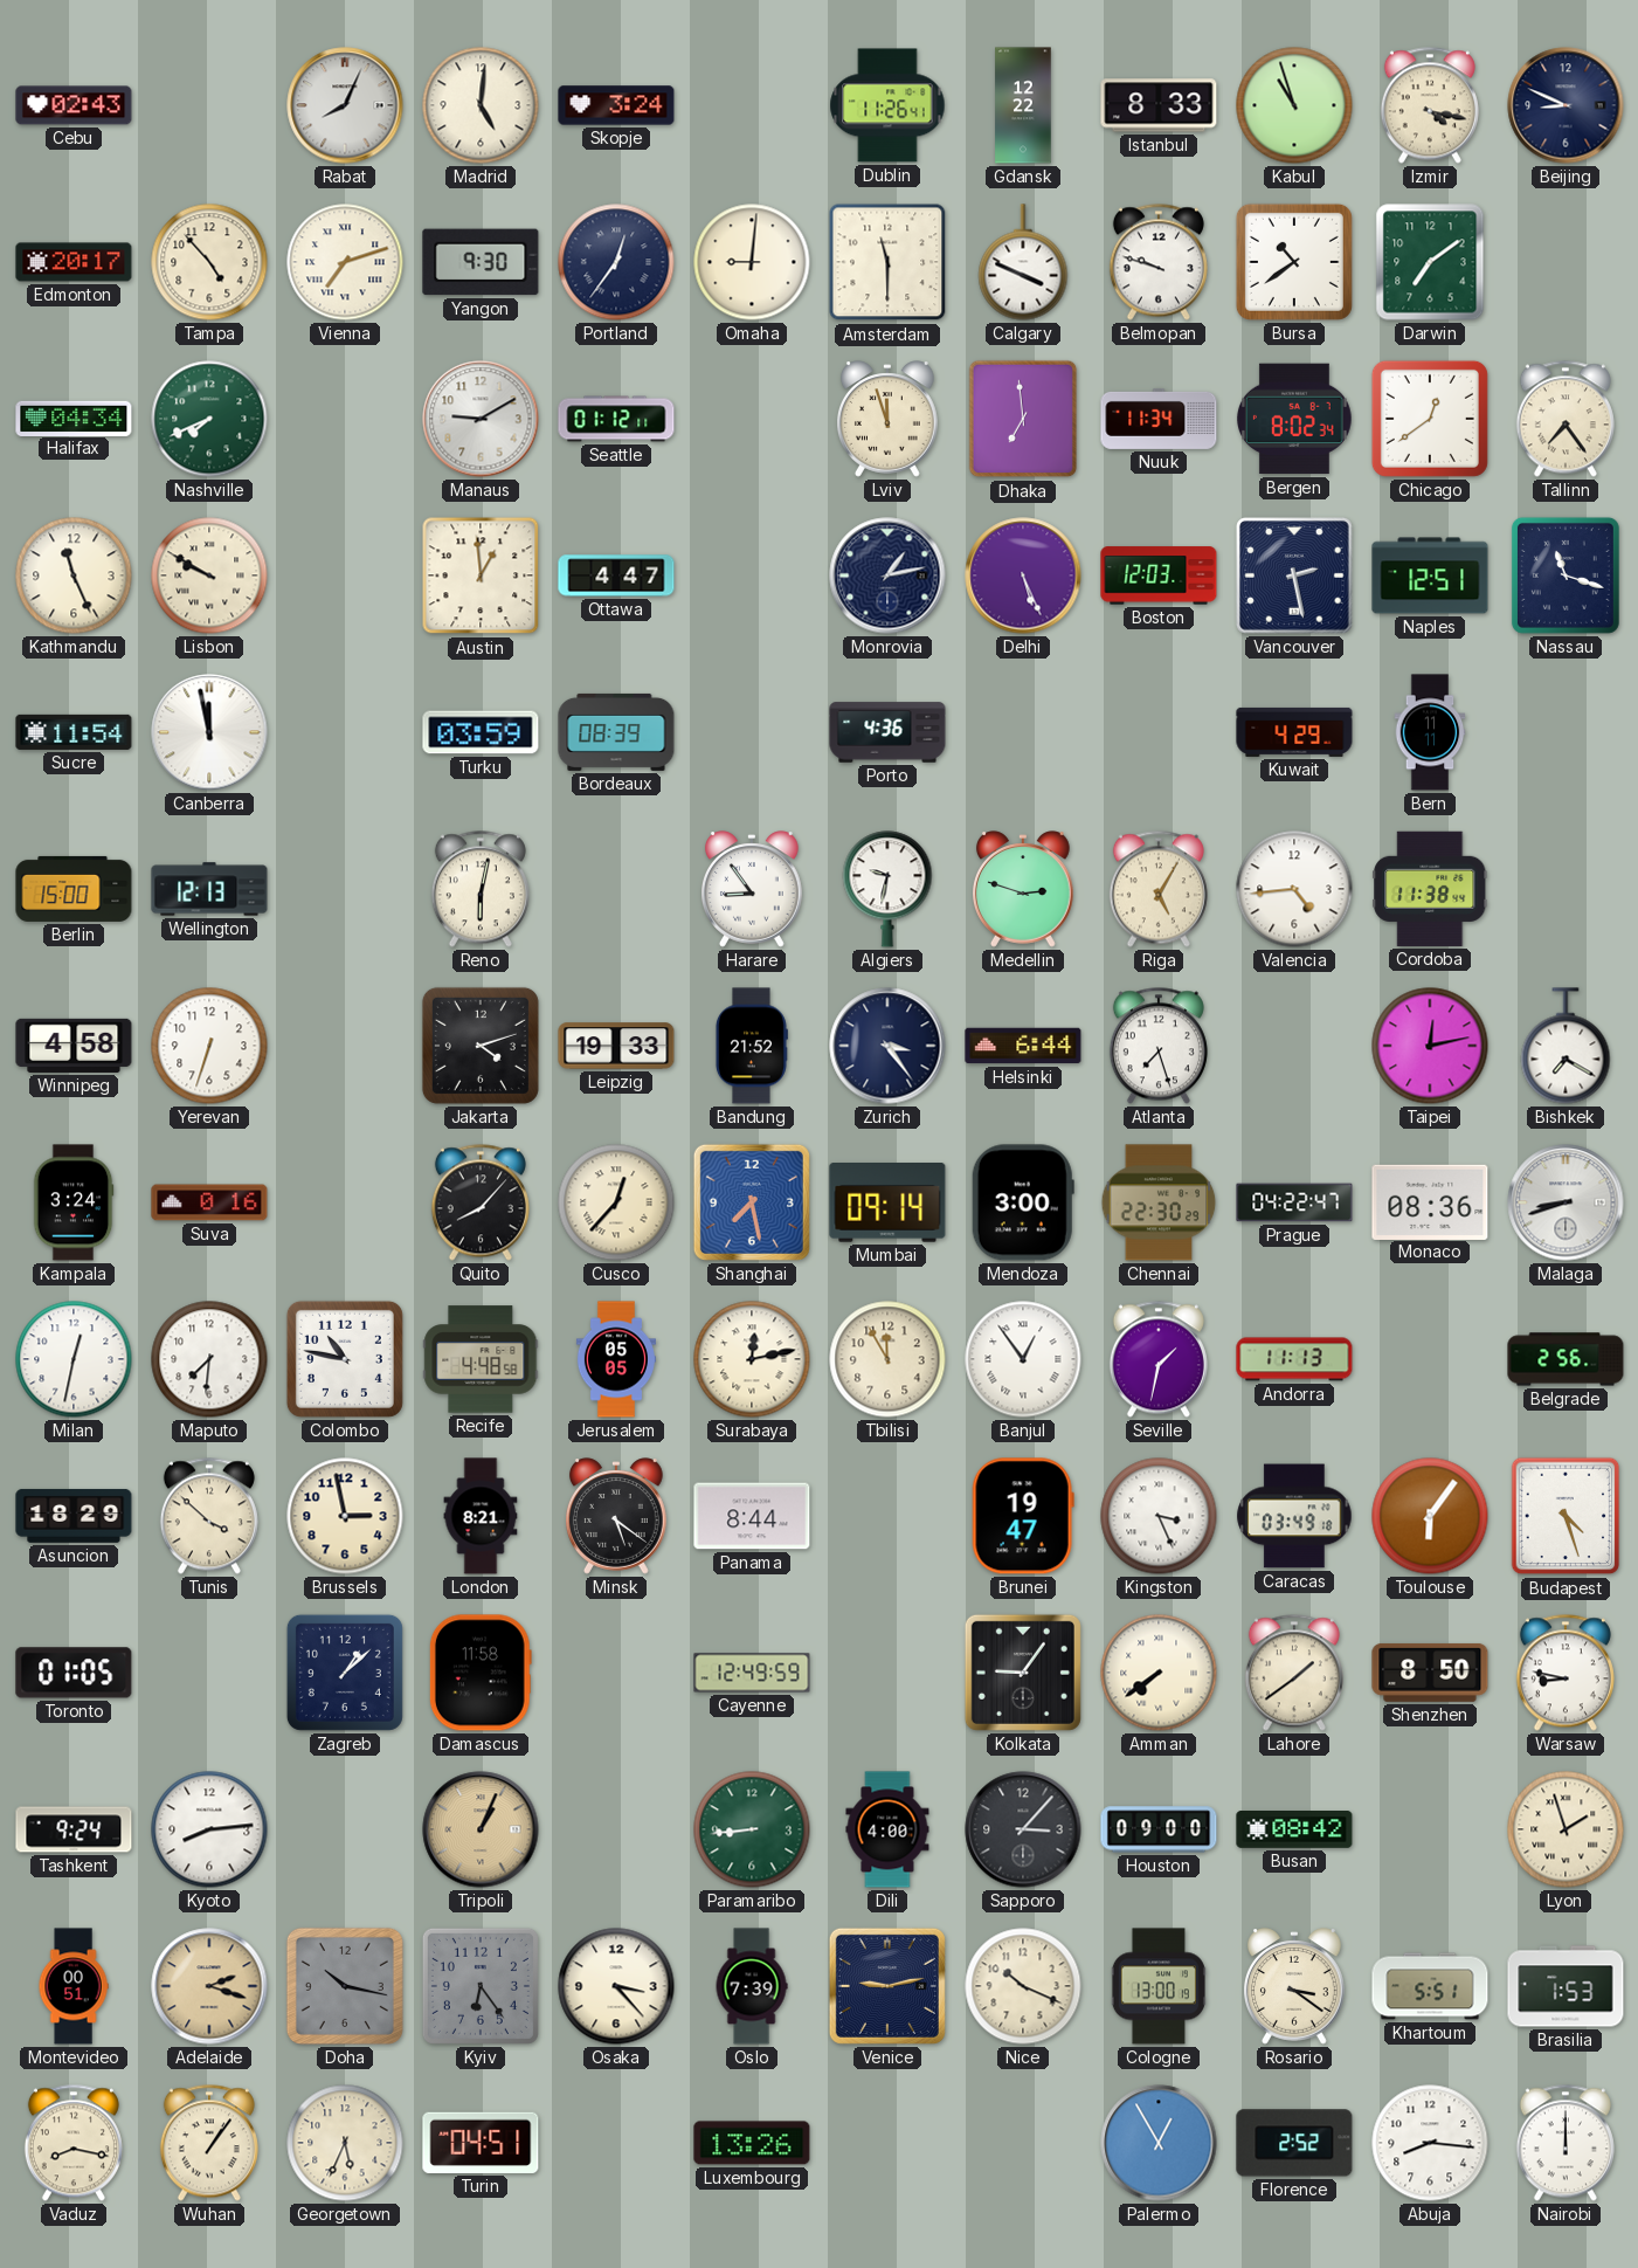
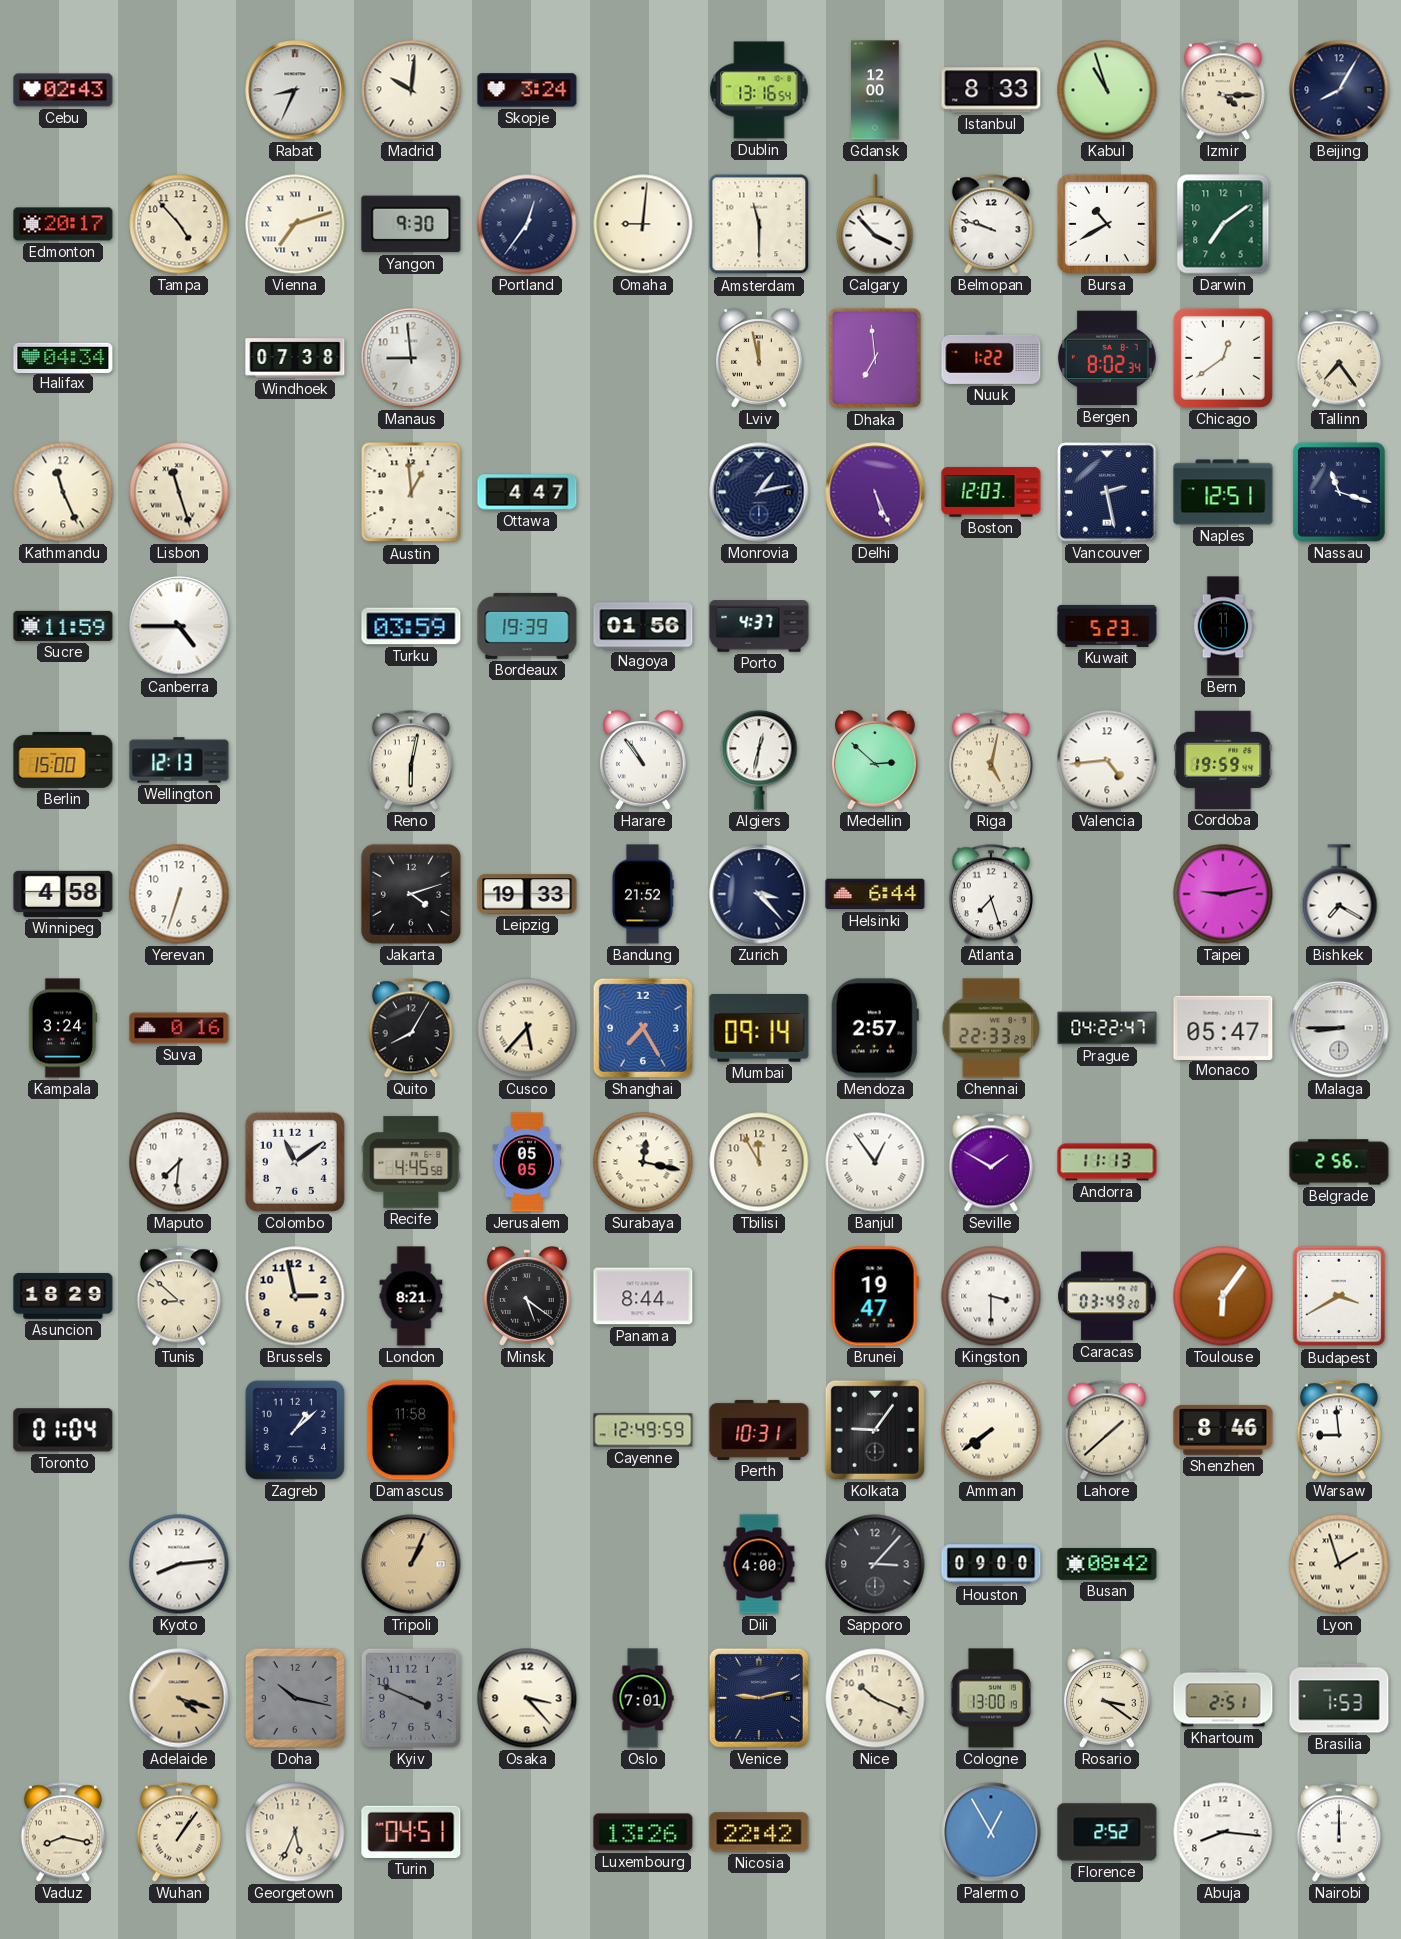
Rabat: 8:04 -> 8:34
Madrid: 5:01 -> 10:01
Dublin: 11:26 -> 13:16
Gdansk: 12:22 -> 12:00
Izmir: 4:17 -> 4:15
Beijing: 8:49 -> 8:05
Calgary: 3:49 -> 3:53
Bursa: 10:39 -> 10:40
Nashville: 7:41 -> none
Windhoek: none -> 07:38
Manaus: 9:10 -> 8:59
Seattle: 01:12 -> none
Lviv: 11:57 -> 11:58
Nuuk: 11:34 -> 1:22
Lisbon: 9:50 -> 11:27
Sucre: 11:54 -> 11:59
Canberra: 11:58 -> 4:45
Bordeaux: 08:39 -> 19:39
Nagoya: none -> 01:56
Porto: 4:36 -> 4:37
Kuwait: 4:29 -> 5:23
Harare: 8:54 -> 10:54
Algiers: 9:32 -> 12:32
Medellin: 2:48 -> 2:52
Riga: 5:05 -> 5:02
Cordoba: 11:38 -> 19:59
Zurich: 3:24 -> 3:23
Taipei: 12:13 -> 9:13
Quito: 8:07 -> 8:05
Cusco: 12:37 -> 5:37
Shanghai: 7:28 -> 7:25
Mendoza: 3:00 -> 2:57
Chennai: 22:30 -> 22:33
Monaco: 08:36 -> 05:47
Malaga: 8:42 -> 8:45
Milan: 12:32 -> none
Colombo: 10:47 -> 11:09
Recife: 4:48 -> 4:45
Surabaya: 12:13 -> 12:17
Seville: 1:32 -> 1:50
Tunis: 3:52 -> 8:52
Kingston: 3:26 -> 3:30
Caracas: 03:49:18 -> 03:49:20
Budapest: 4:27 -> 3:40
Toronto: 01:05 -> 01:04
Perth: none -> 10:31
Lahore: 1:39 -> 1:38
Shenzhen: 8:50 -> 8:46
Warsaw: 8:47 -> 8:59
Tashkent: 9:24 -> none
Paramaribo: 8:44 -> none
Montevideo: 00:51 -> none
Adelaide: 2:18 -> 4:18
Kyiv: 6:24 -> 3:49
Oslo: 7:39 -> 7:01
Khartoum: 5:51 -> 2:51
Nicosia: none -> 22:42
